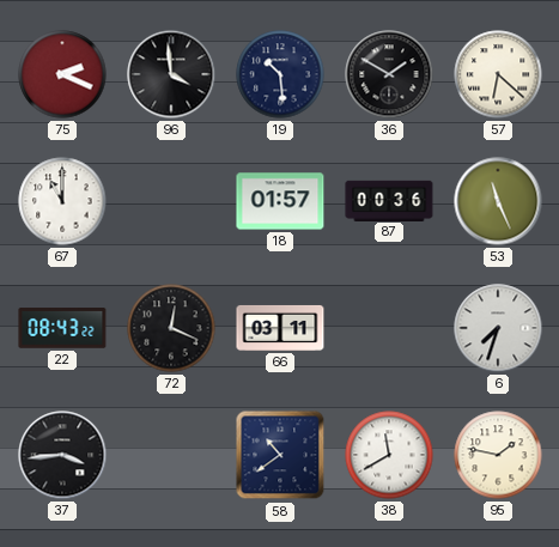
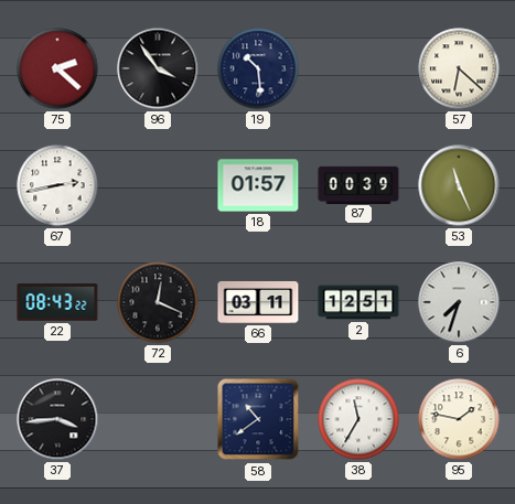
75: 2:19 -> 2:22
96: 3:59 -> 3:54
36: 1:50 -> none
67: 11:00 -> 2:43
87: 00:36 -> 00:39
2: none -> 12:51
38: 11:40 -> 11:35
